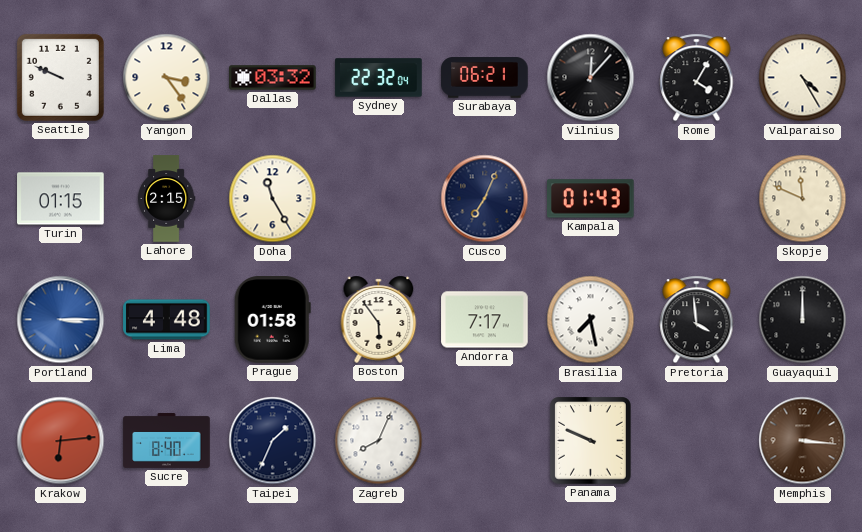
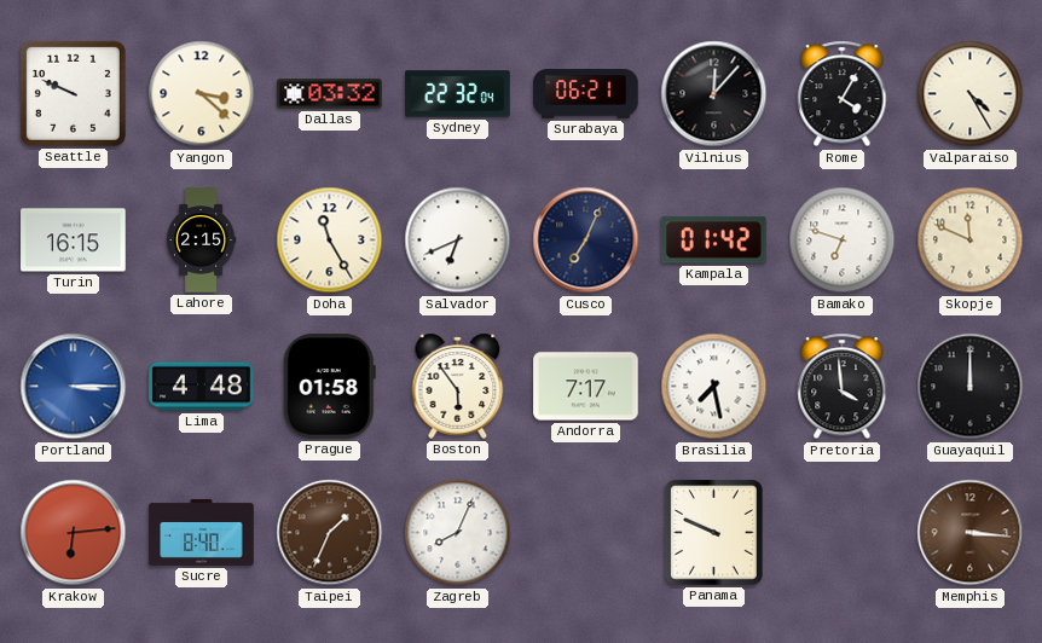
Yangon: 3:24 -> 3:22
Turin: 01:15 -> 16:15
Salvador: none -> 6:41
Kampala: 01:43 -> 01:42
Bamako: none -> 6:48
Taipei dial: navy -> brown
